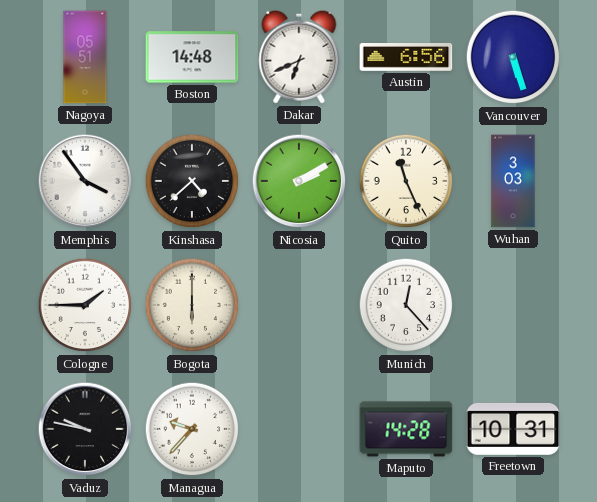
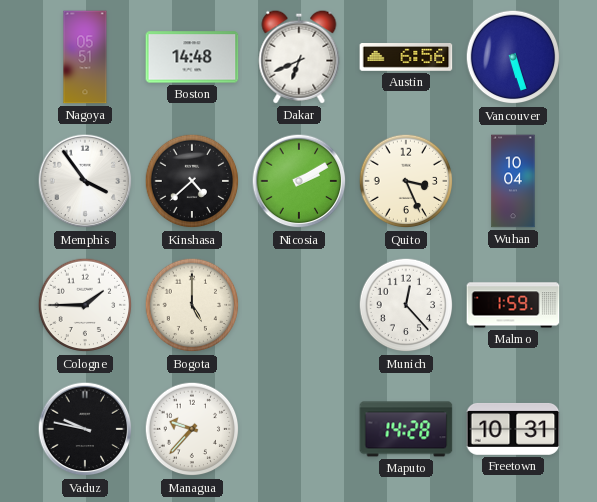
Quito: 11:26 -> 3:26
Wuhan: 3:03 -> 10:04
Bogota: 6:00 -> 5:00
Malmo: none -> 1:59
